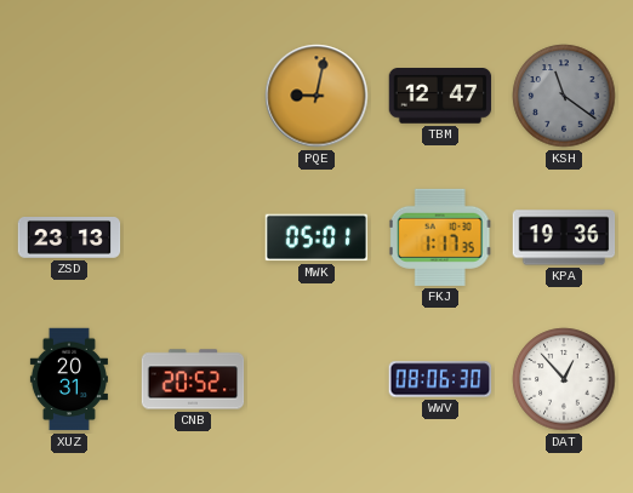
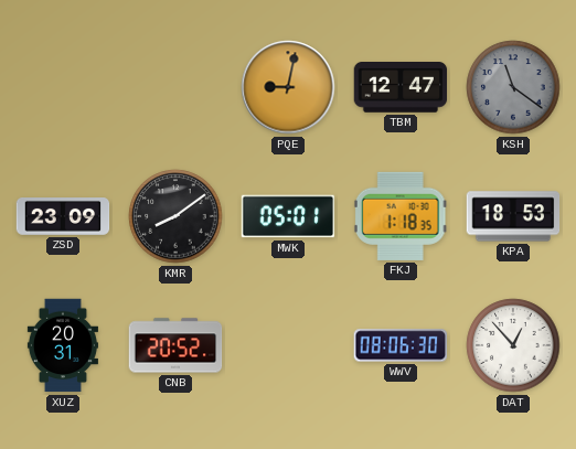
ZSD: 23:13 -> 23:09
KMR: none -> 8:09
FKJ: 1:17 -> 1:18
KPA: 19:36 -> 18:53
